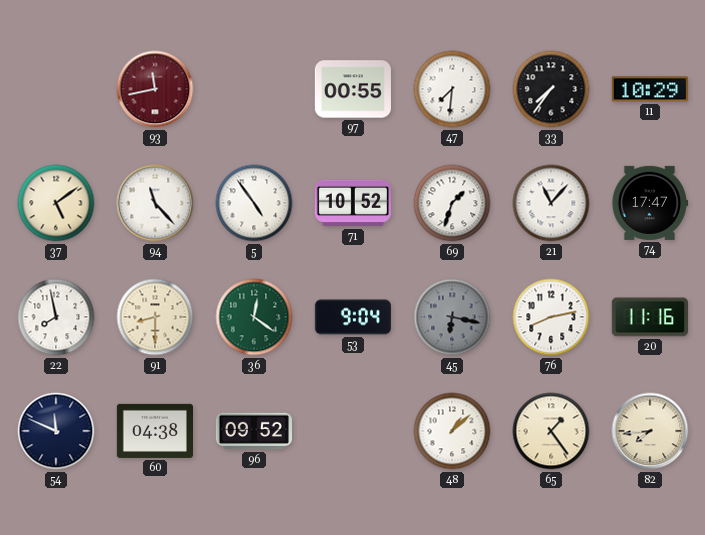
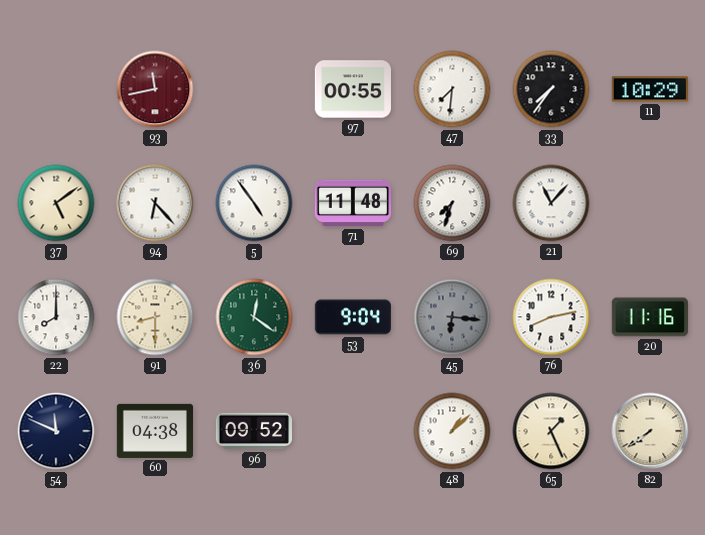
94: 11:23 -> 6:23
71: 10:52 -> 11:48
69: 1:33 -> 7:33
74: 17:47 -> none
22: 7:58 -> 8:00
45: 6:17 -> 6:16
65: 1:24 -> 1:26
82: 7:44 -> 7:39
